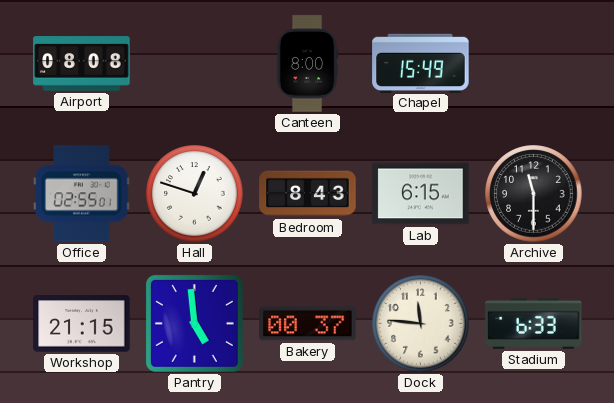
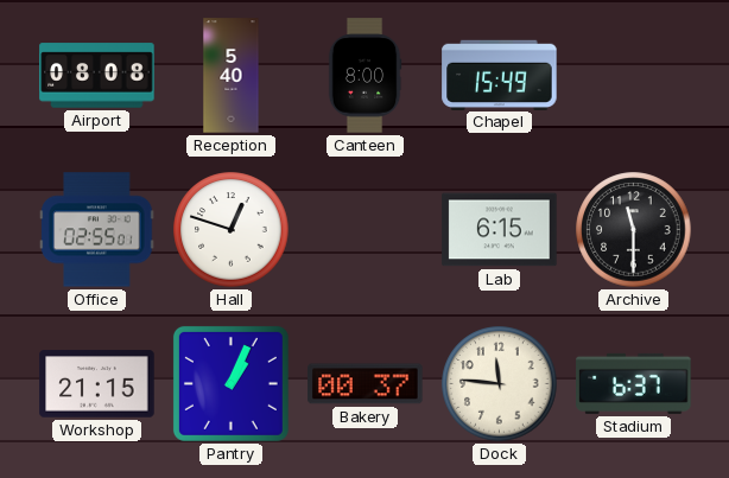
Reception: none -> 5:40
Bedroom: 8:43 -> none
Pantry: 4:59 -> 1:04
Stadium: 6:33 -> 6:37
